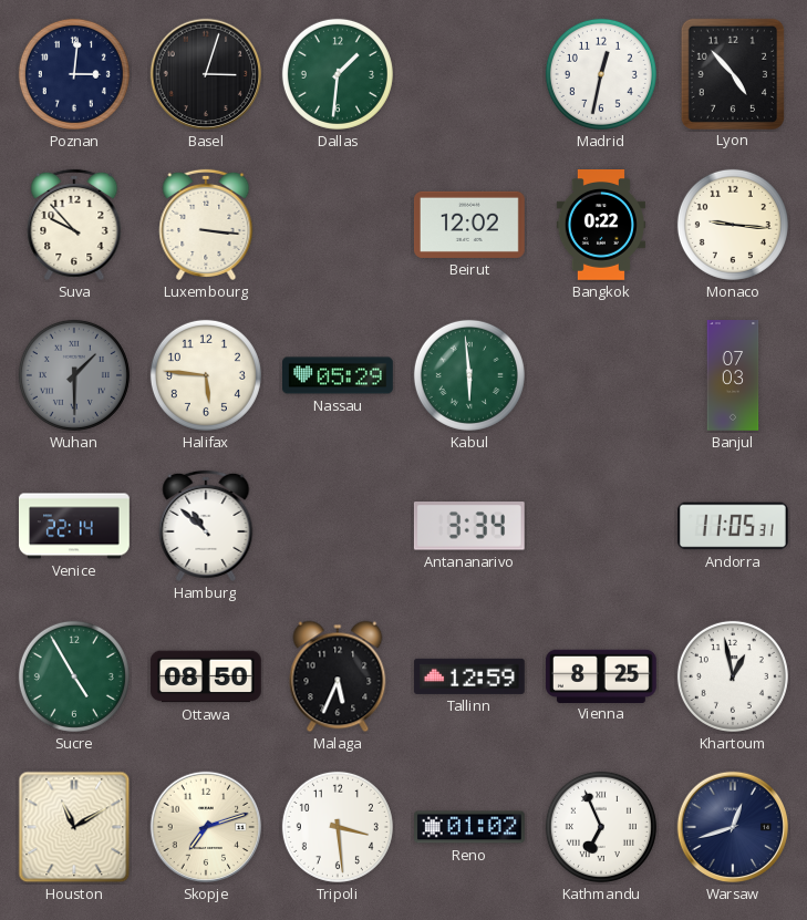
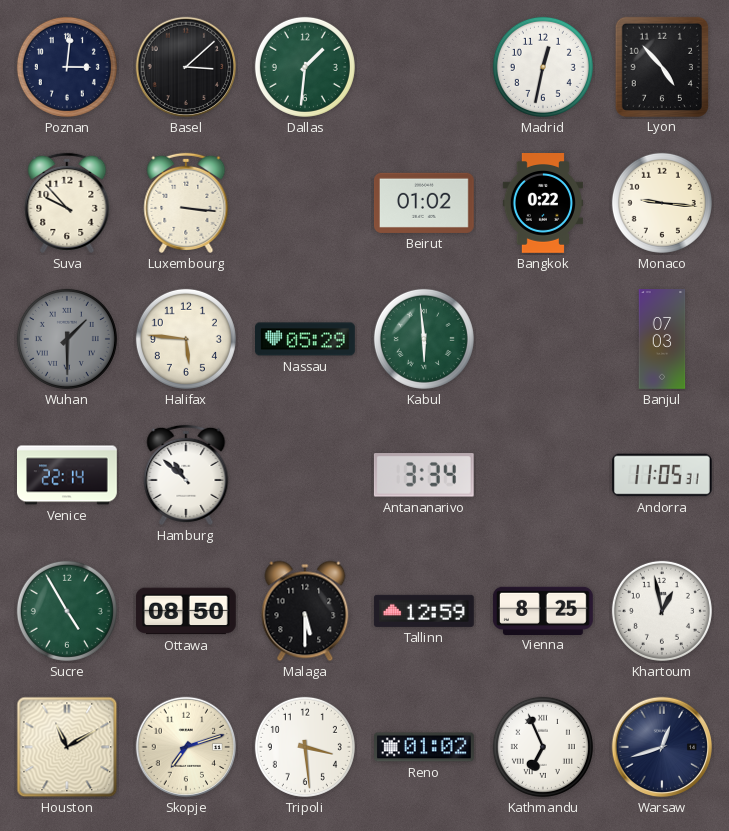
Basel: 3:03 -> 3:08
Beirut: 12:02 -> 01:02
Malaga: 5:34 -> 5:30
